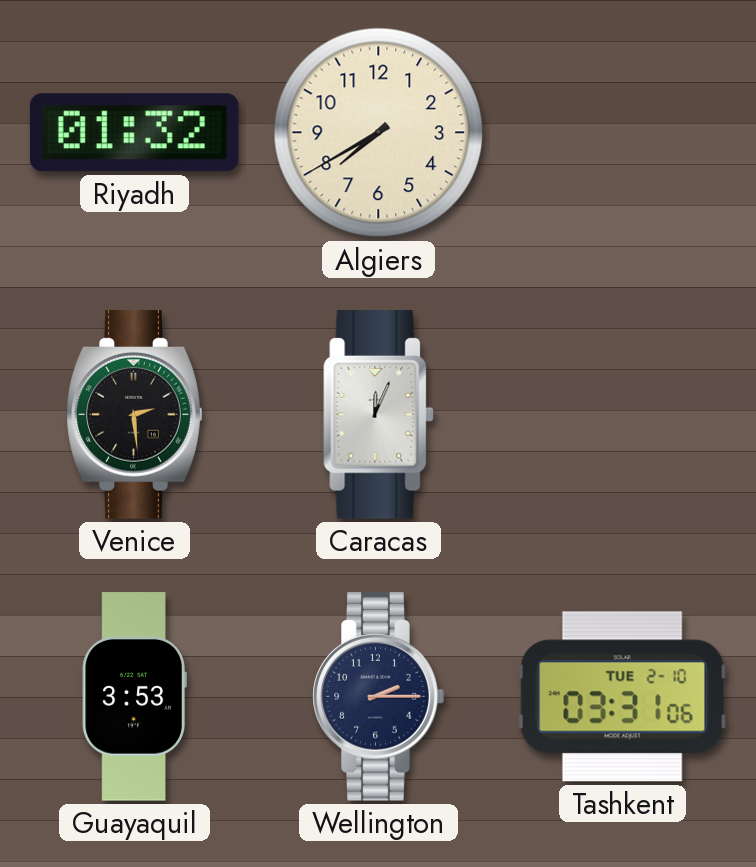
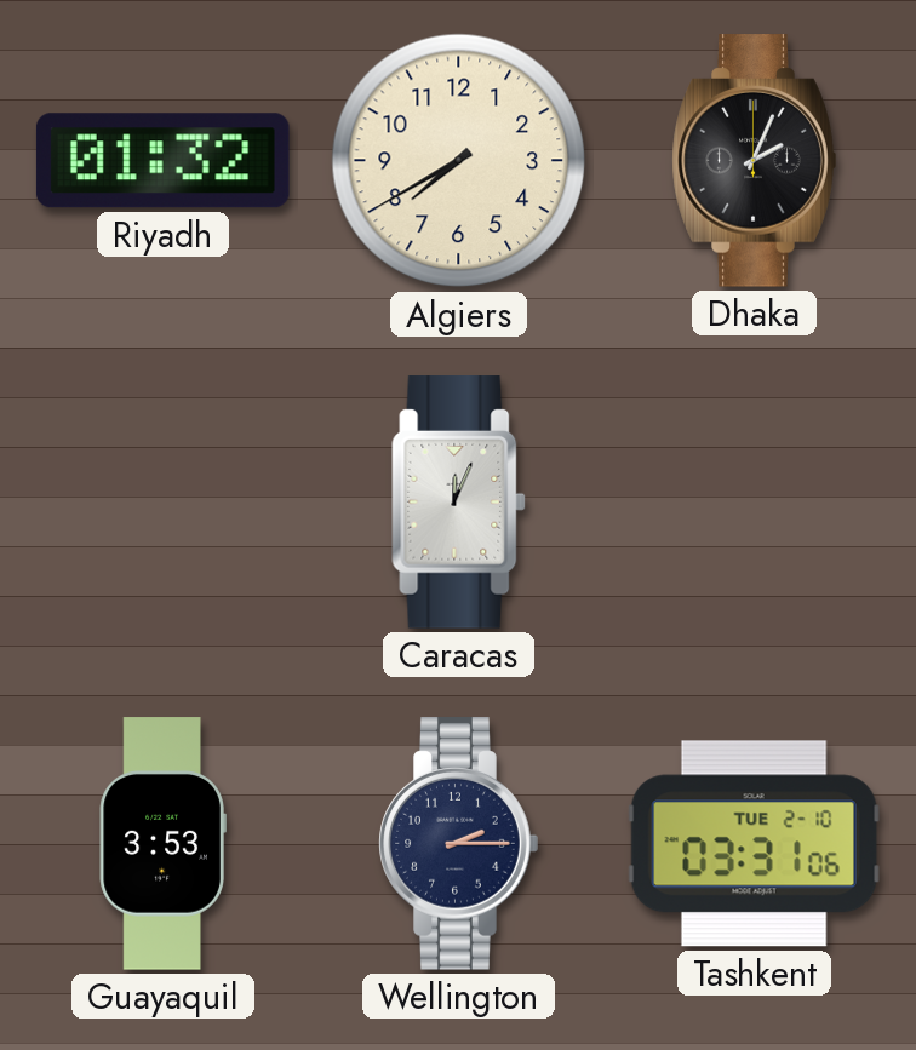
Dhaka: none -> 2:04
Venice: 2:29 -> none
